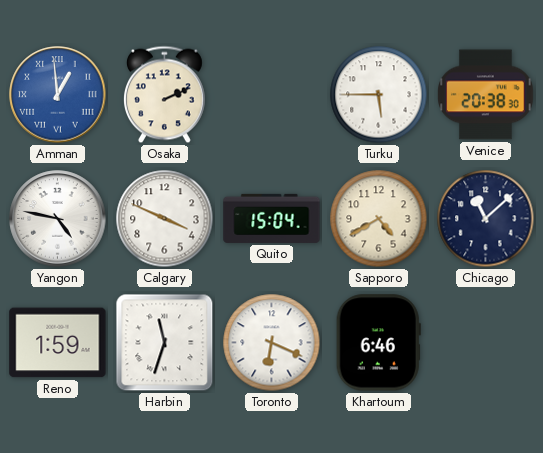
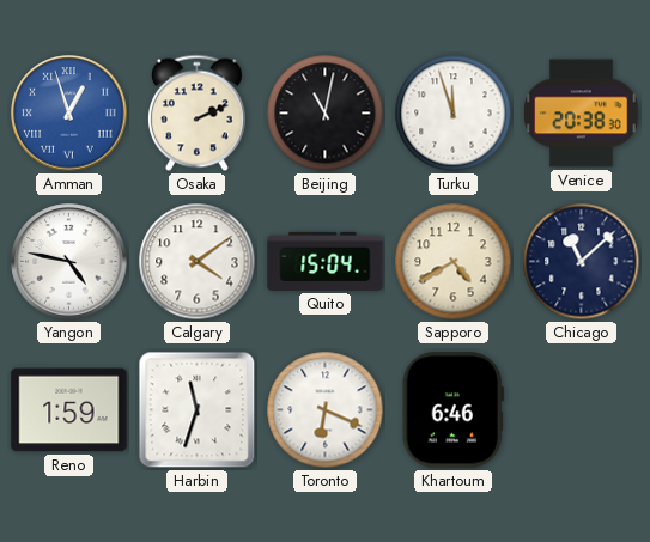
Amman: 12:59 -> 12:57
Beijing: none -> 11:02
Turku: 5:45 -> 11:57
Calgary: 3:49 -> 4:09
